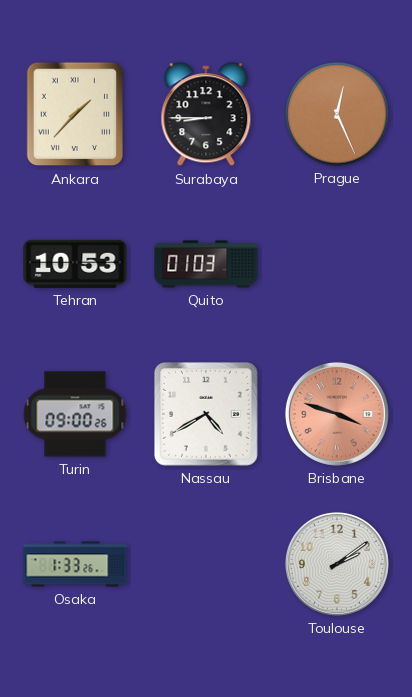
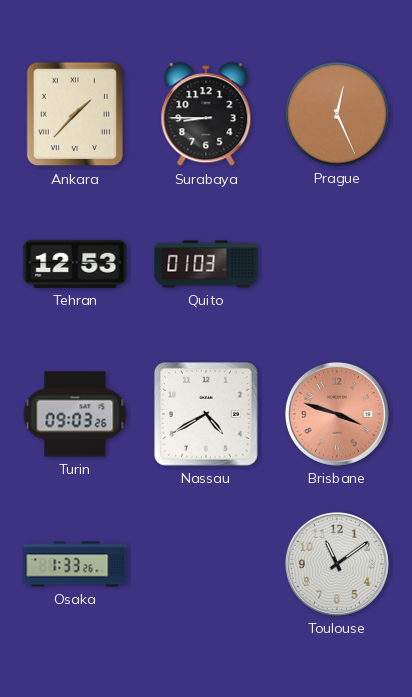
Tehran: 10:53 -> 12:53
Turin: 09:00 -> 09:03
Toulouse: 2:09 -> 11:09
